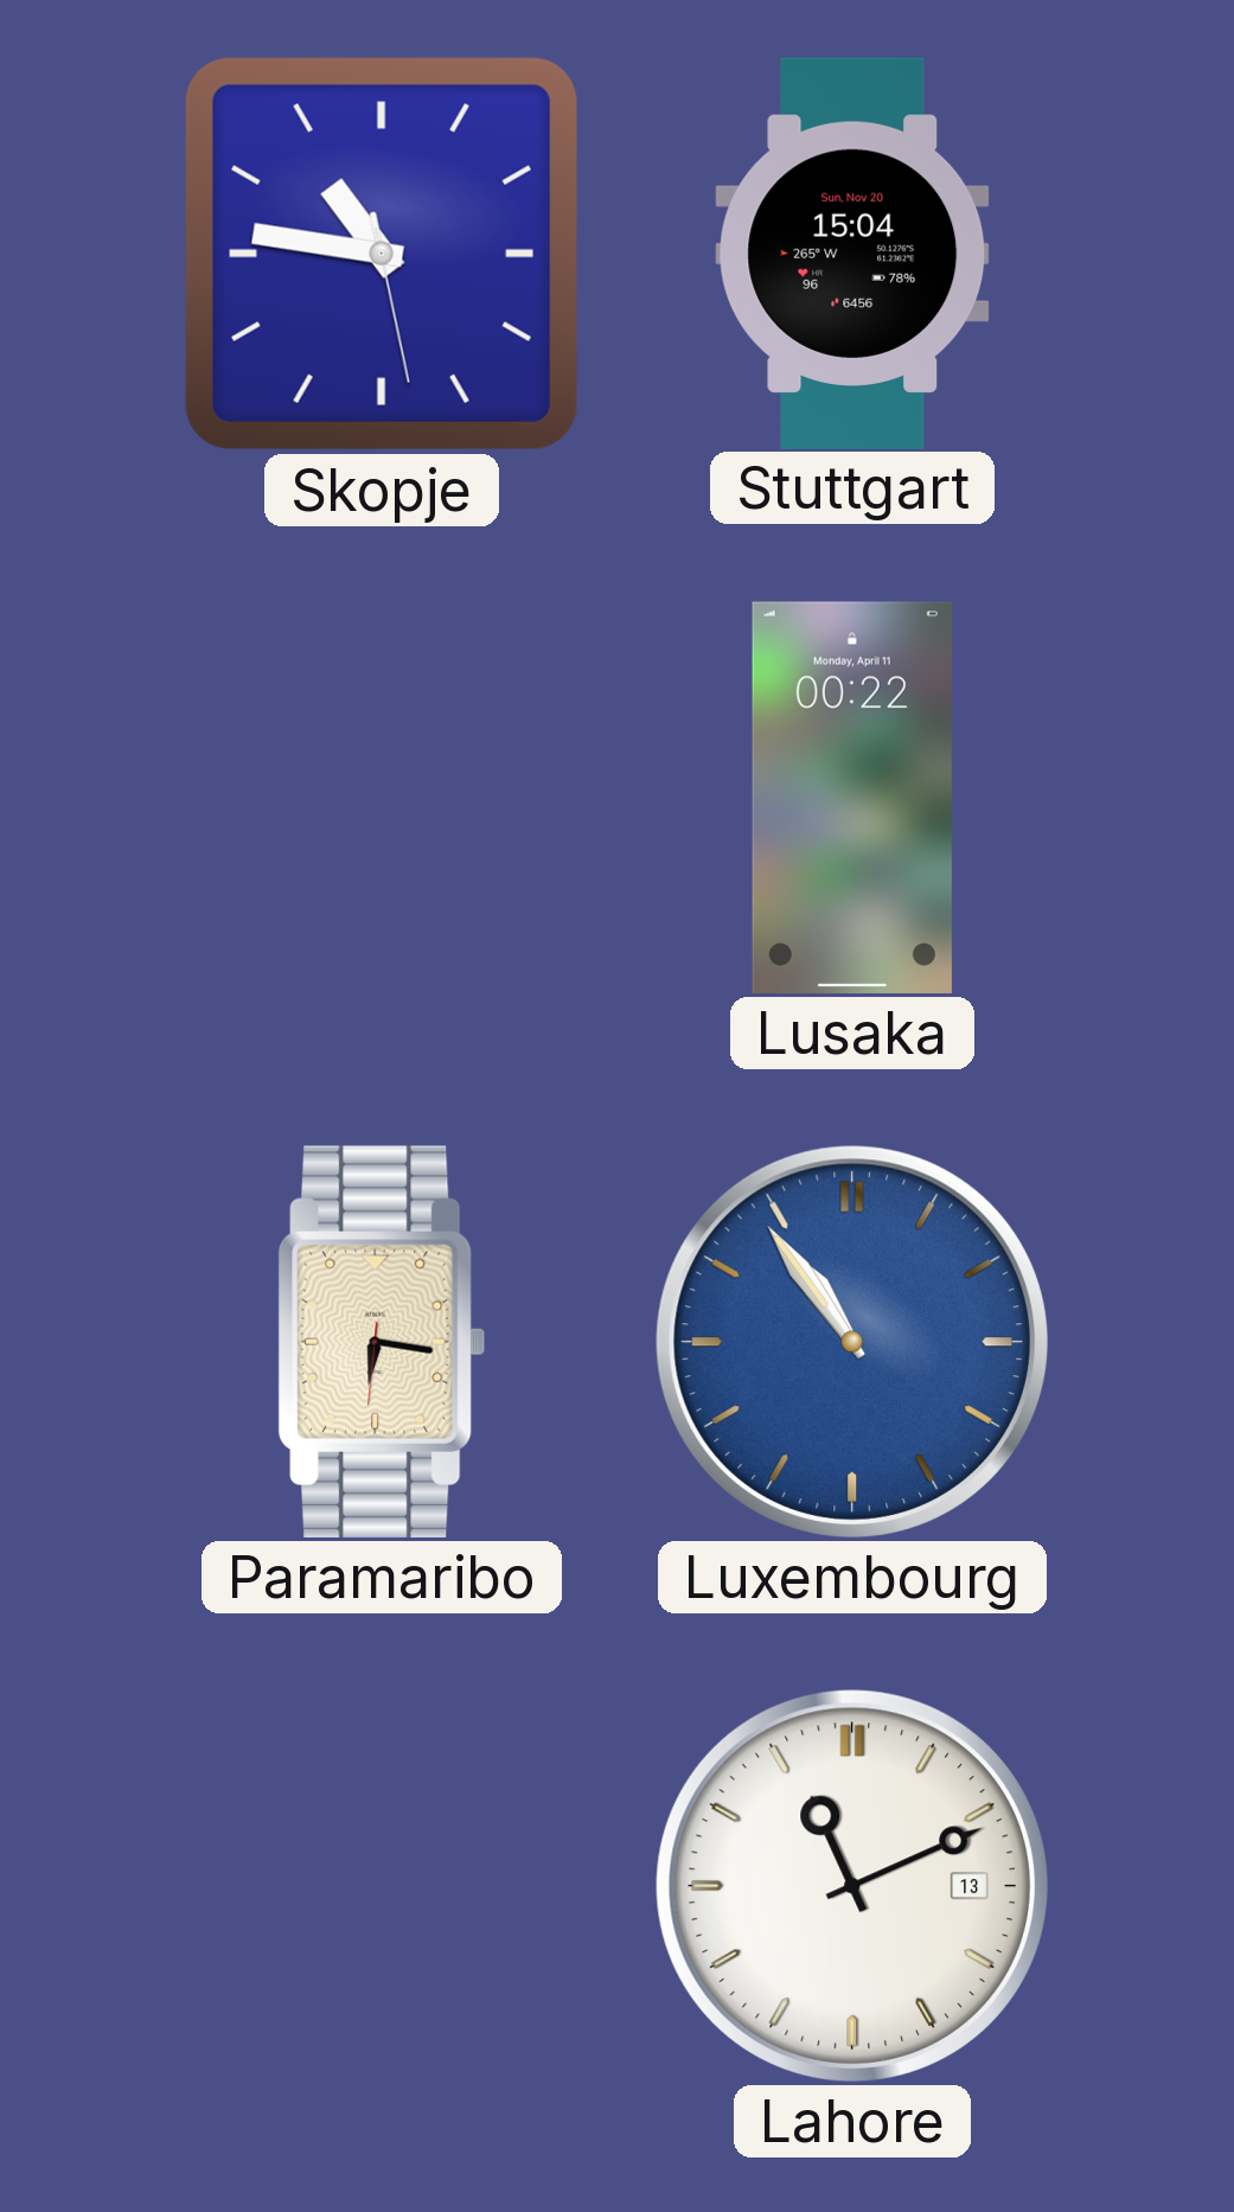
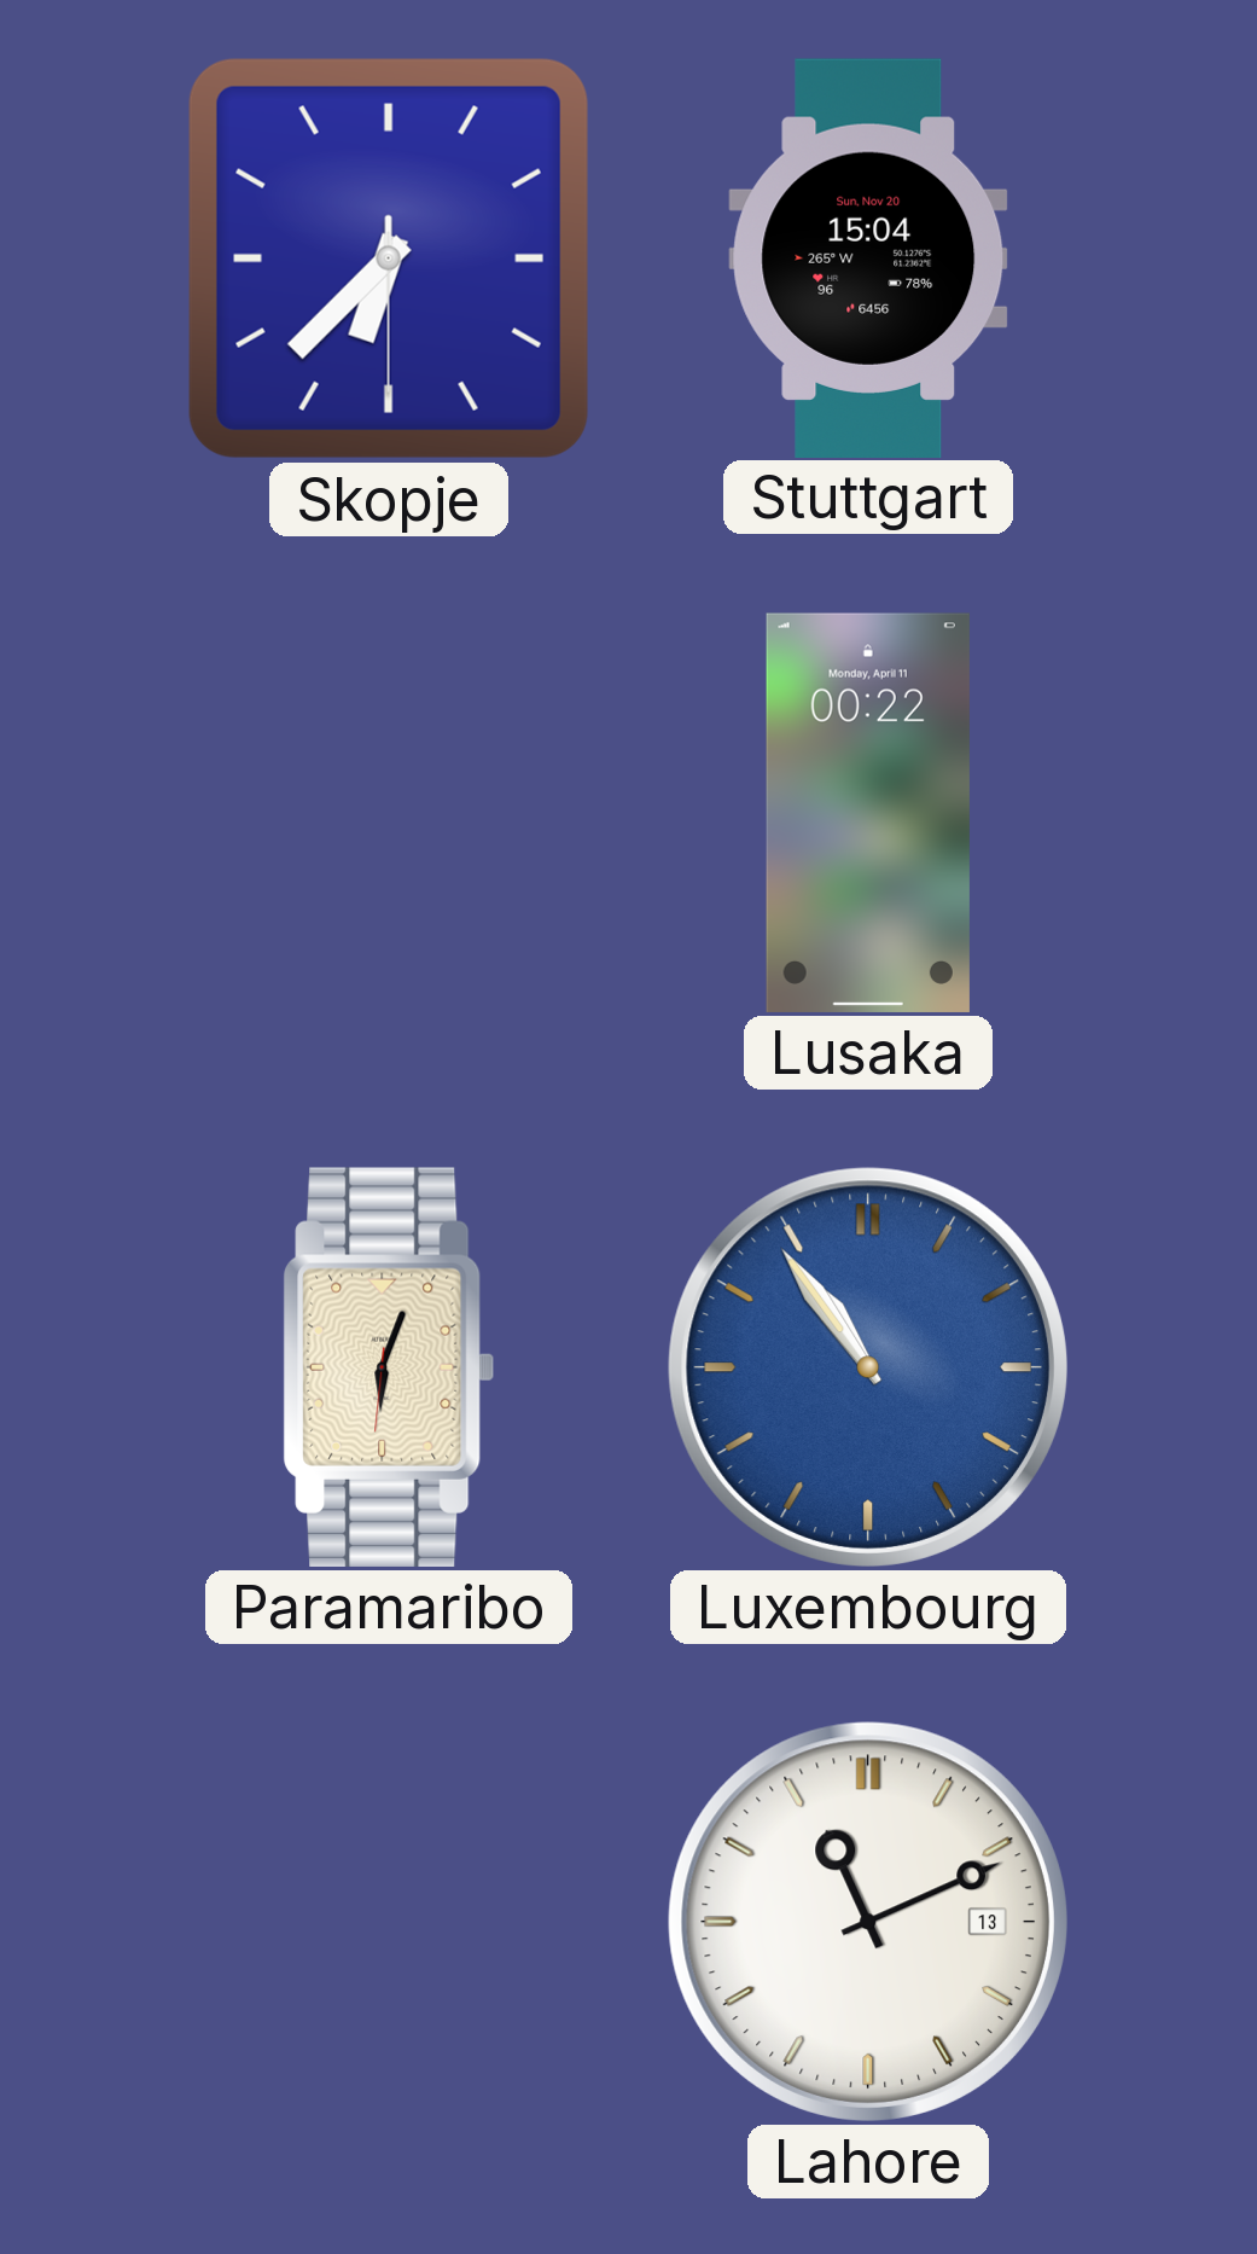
Skopje: 10:46 -> 6:37
Paramaribo: 6:16 -> 6:03
